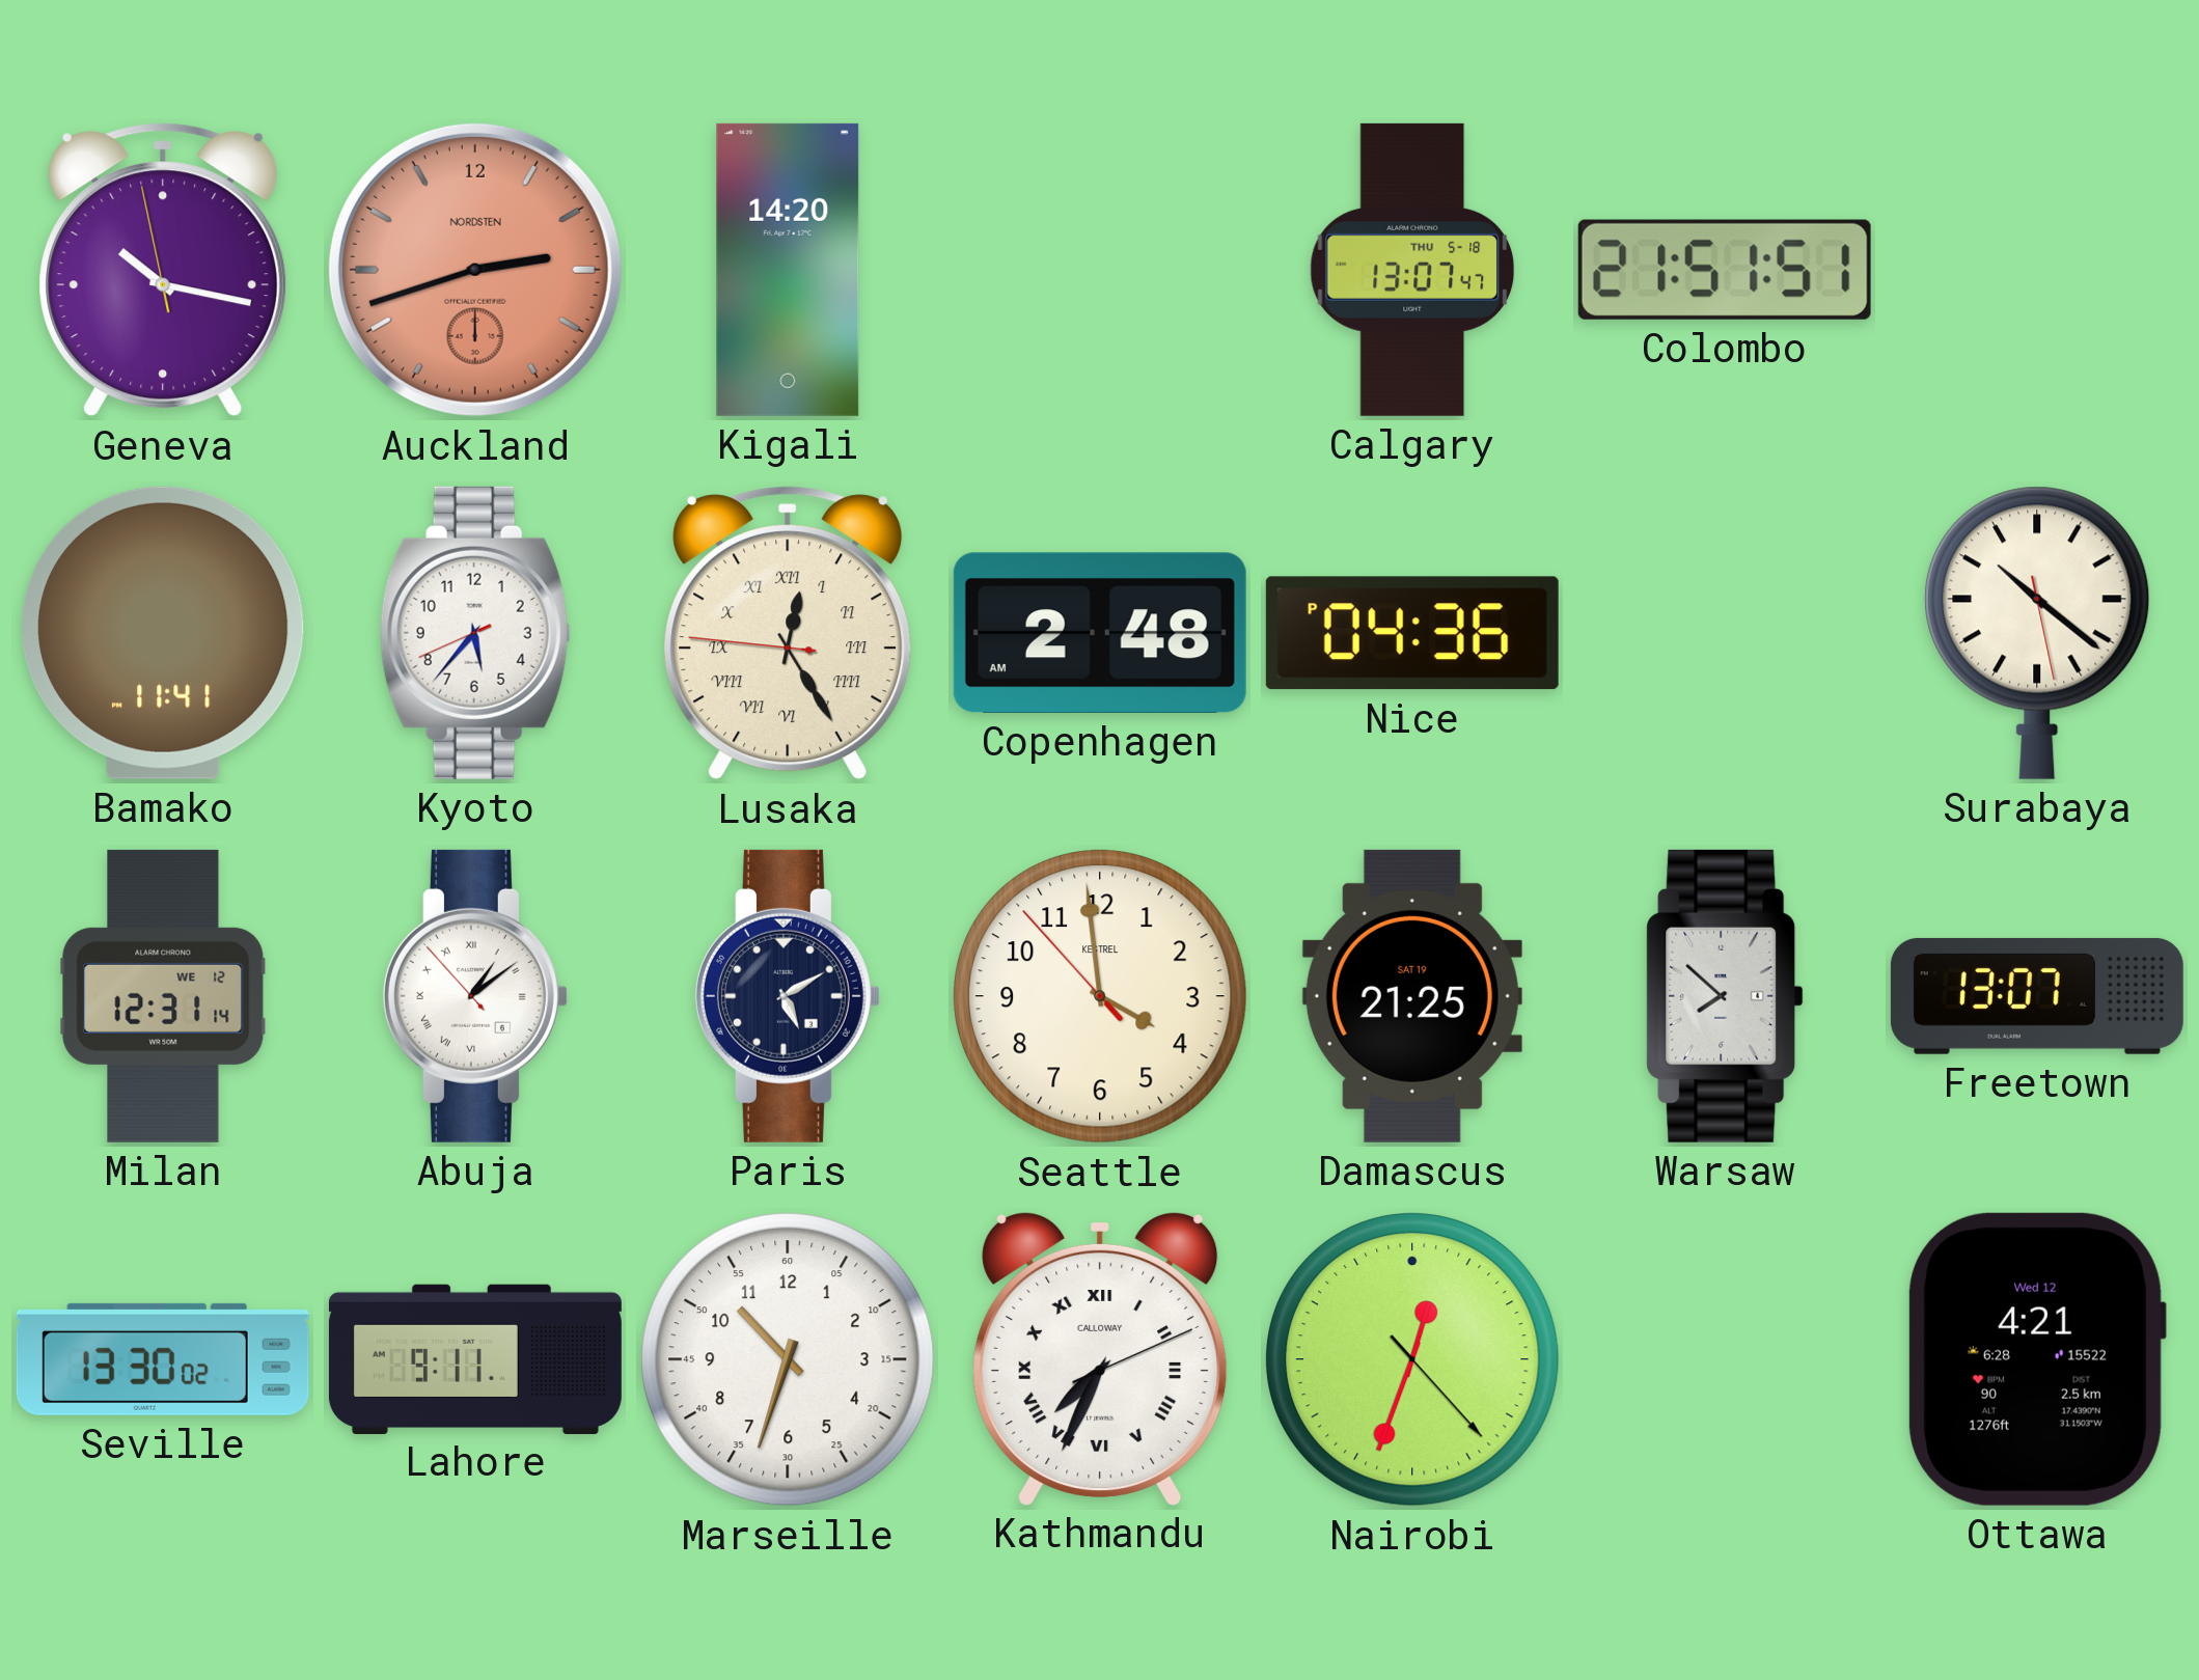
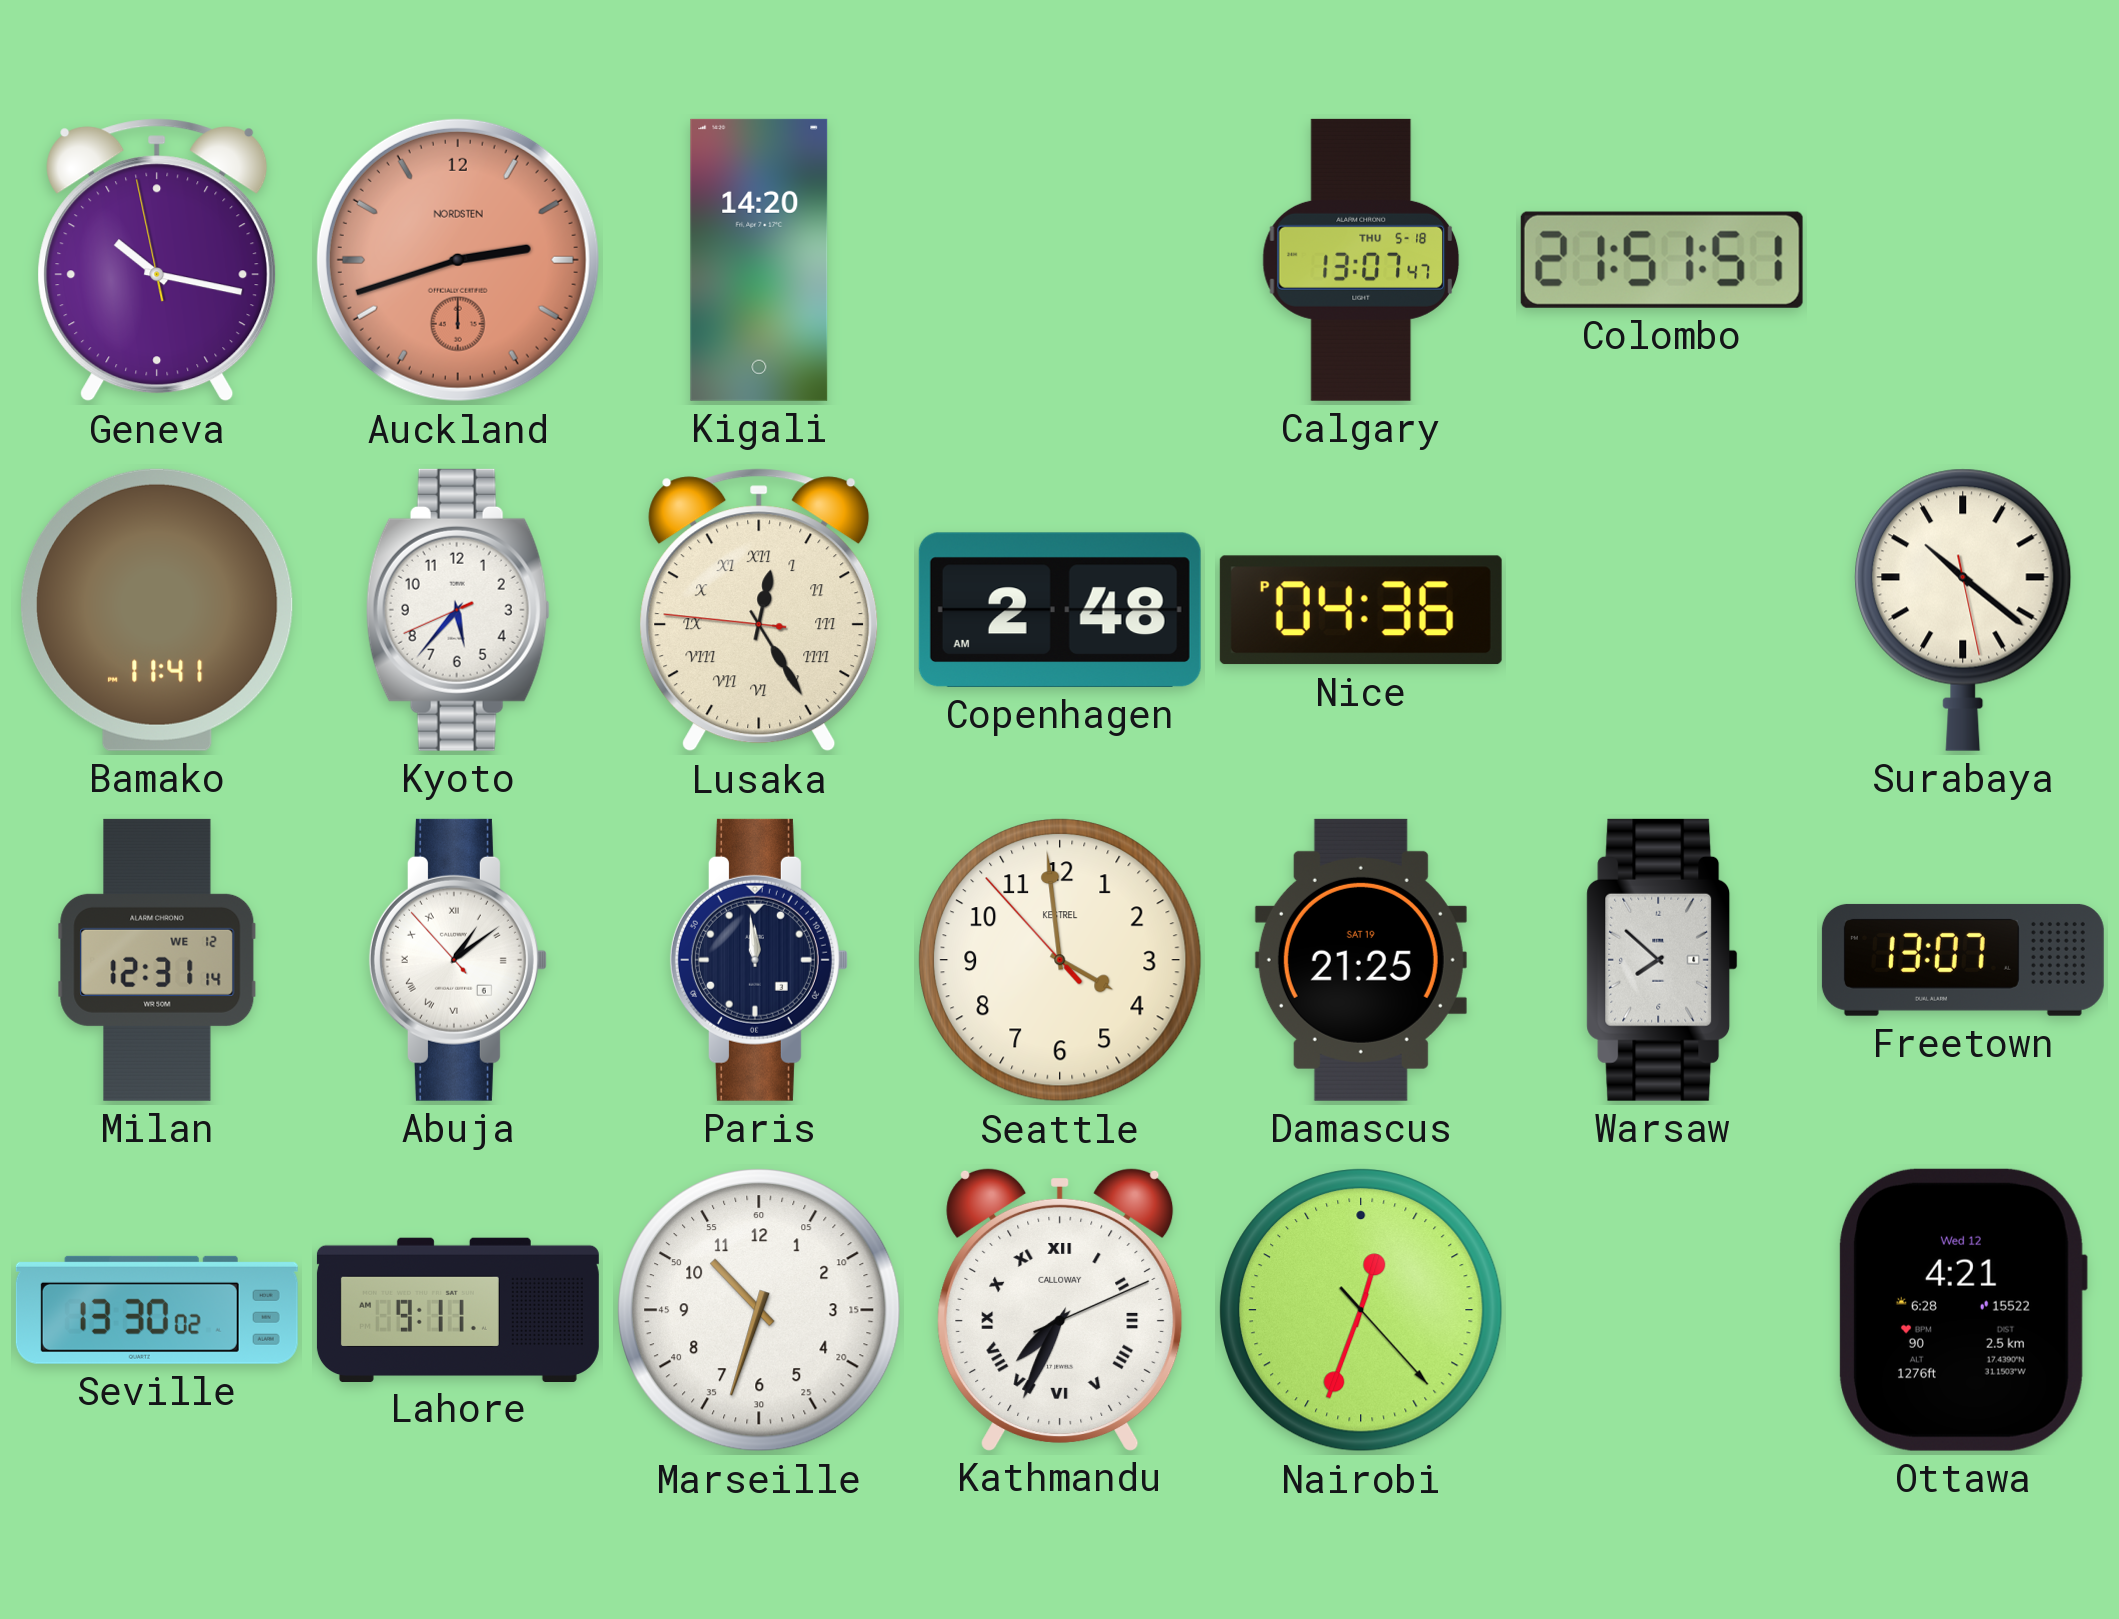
Paris: 5:10 -> 11:59
